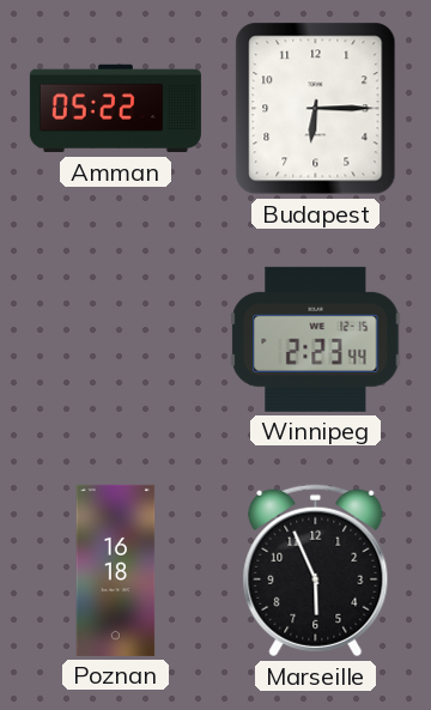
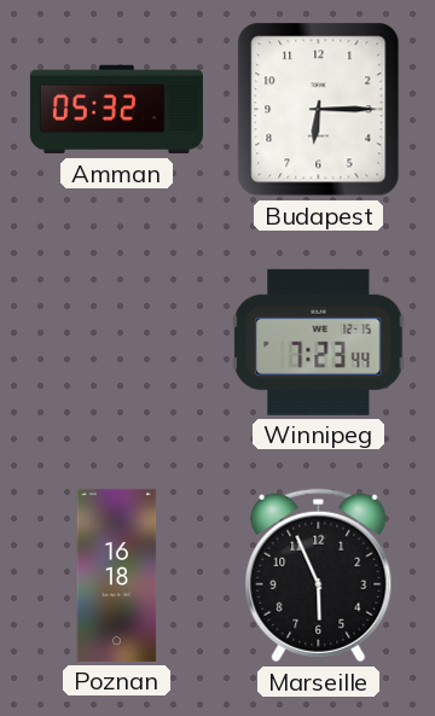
Amman: 05:22 -> 05:32
Winnipeg: 2:23 -> 7:23
